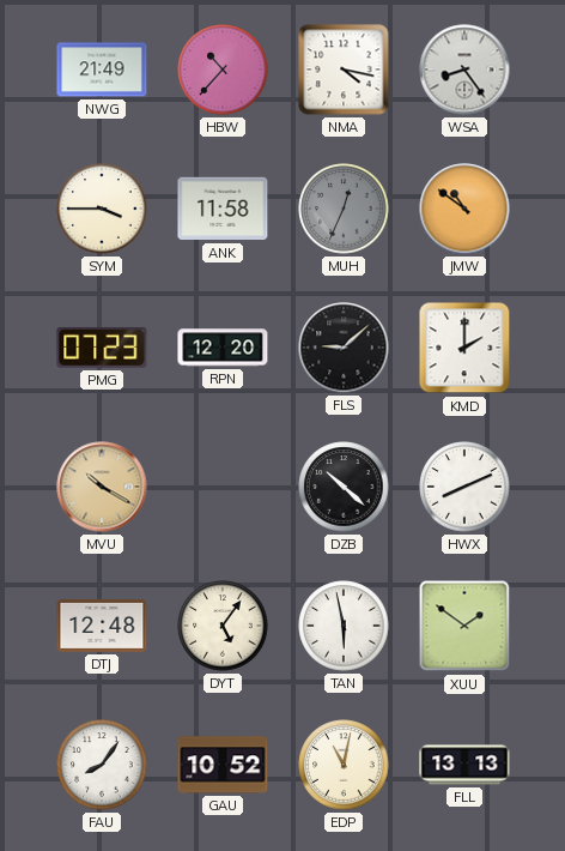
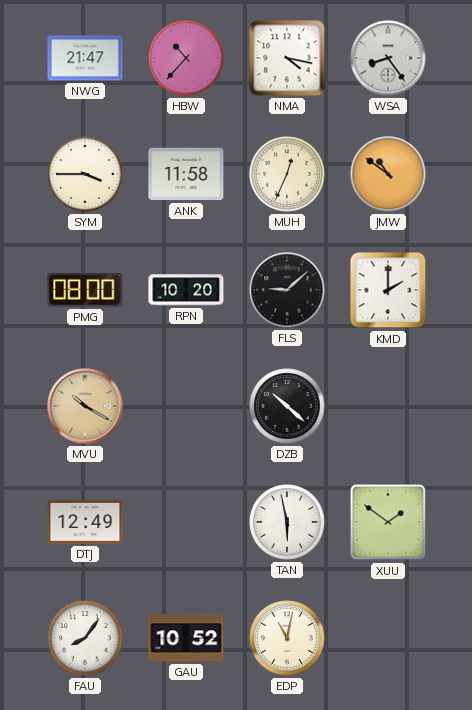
NWG: 21:49 -> 21:47
MUH dial: grey -> cream
PMG: 07:23 -> 08:00
RPN: 12:20 -> 10:20
HWX: 8:11 -> none
DTJ: 12:48 -> 12:49
DYT: 5:06 -> none
FLL: 13:13 -> none
